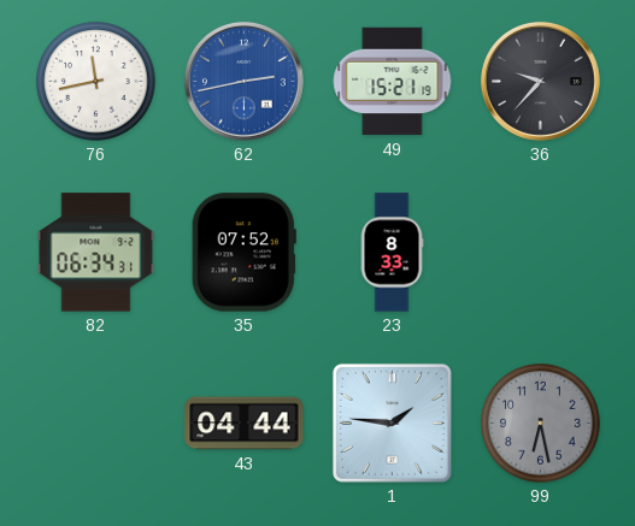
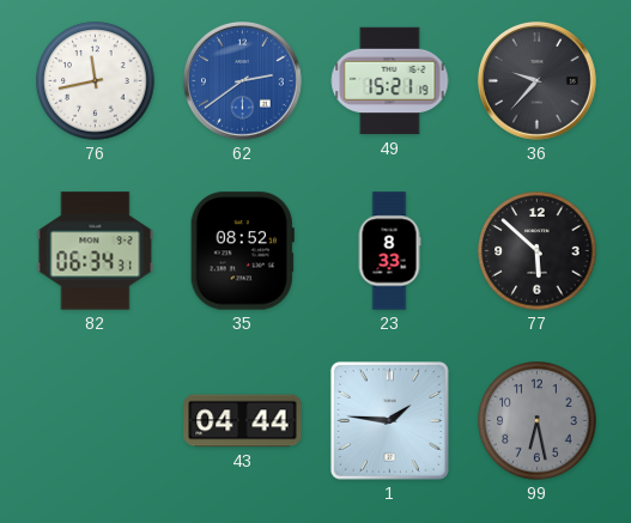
62: 2:43 -> 2:39
35: 07:52 -> 08:52
77: none -> 5:52
